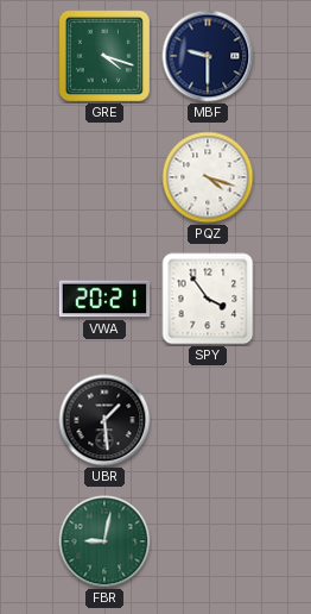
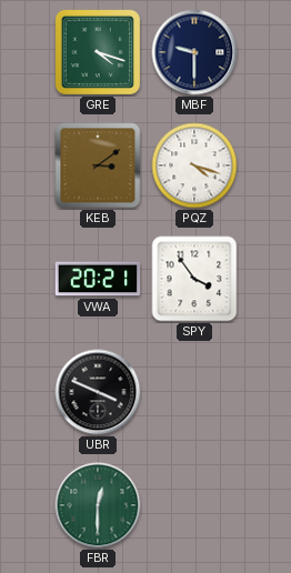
KEB: none -> 3:09
UBR: 1:29 -> 3:49
FBR: 9:02 -> 12:30
